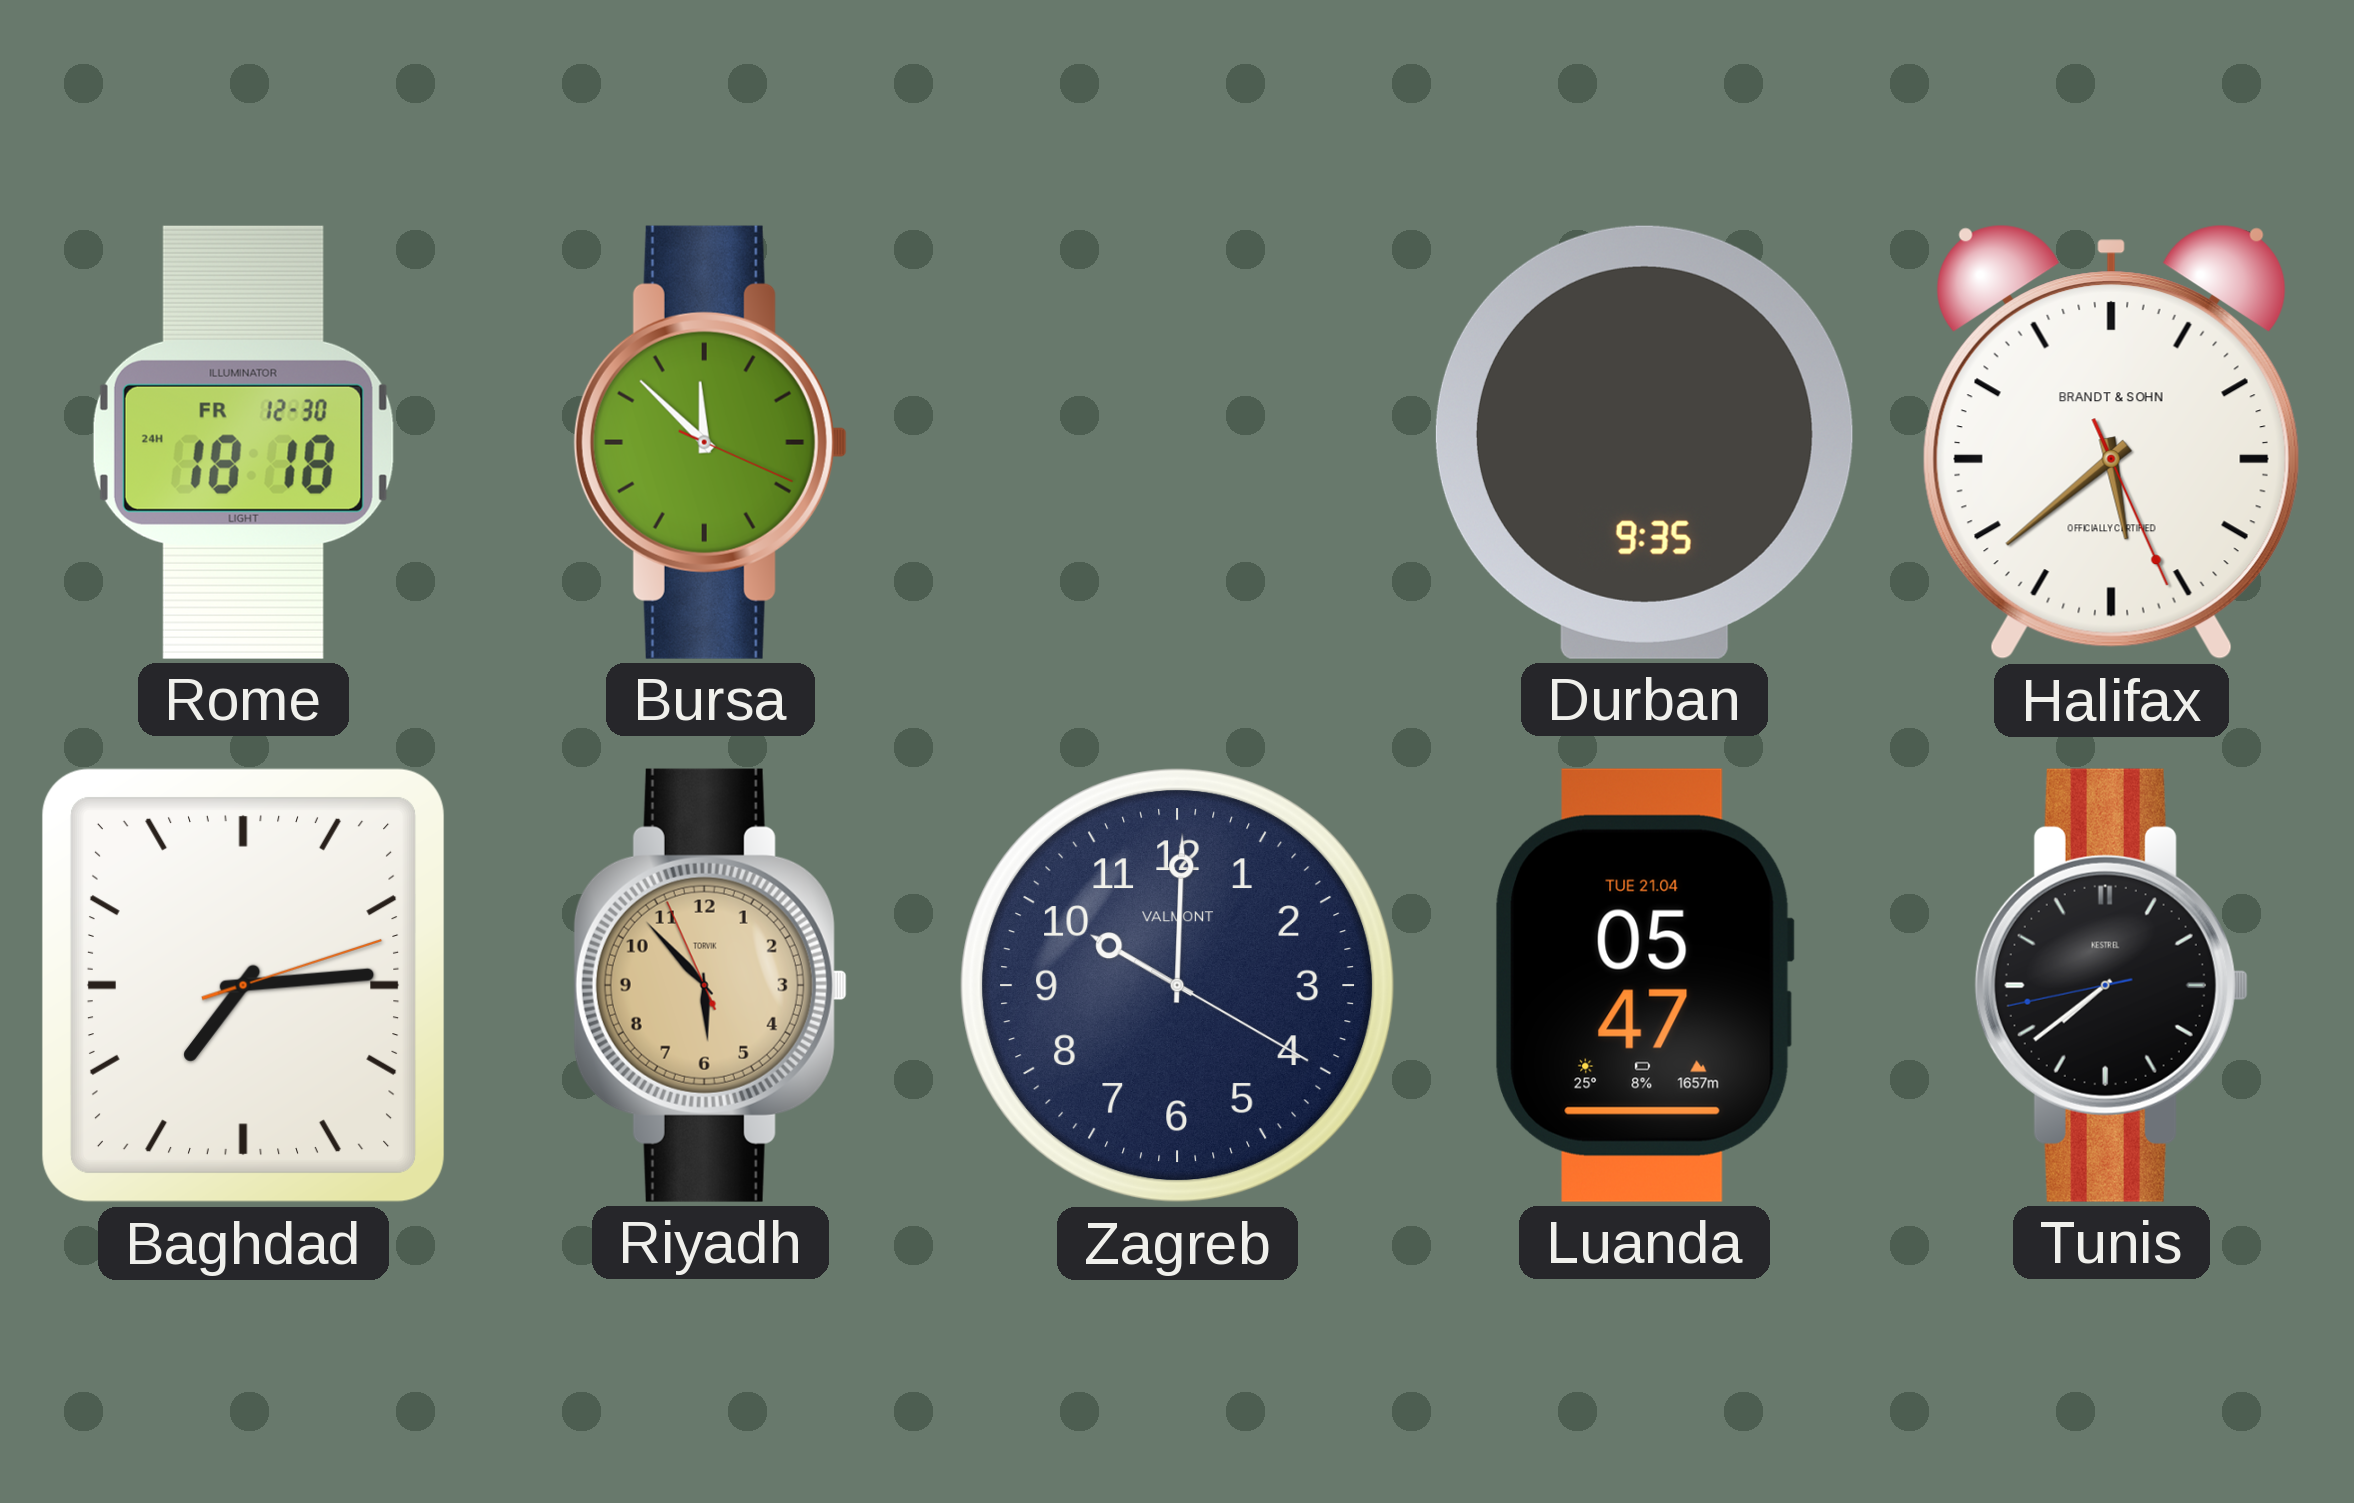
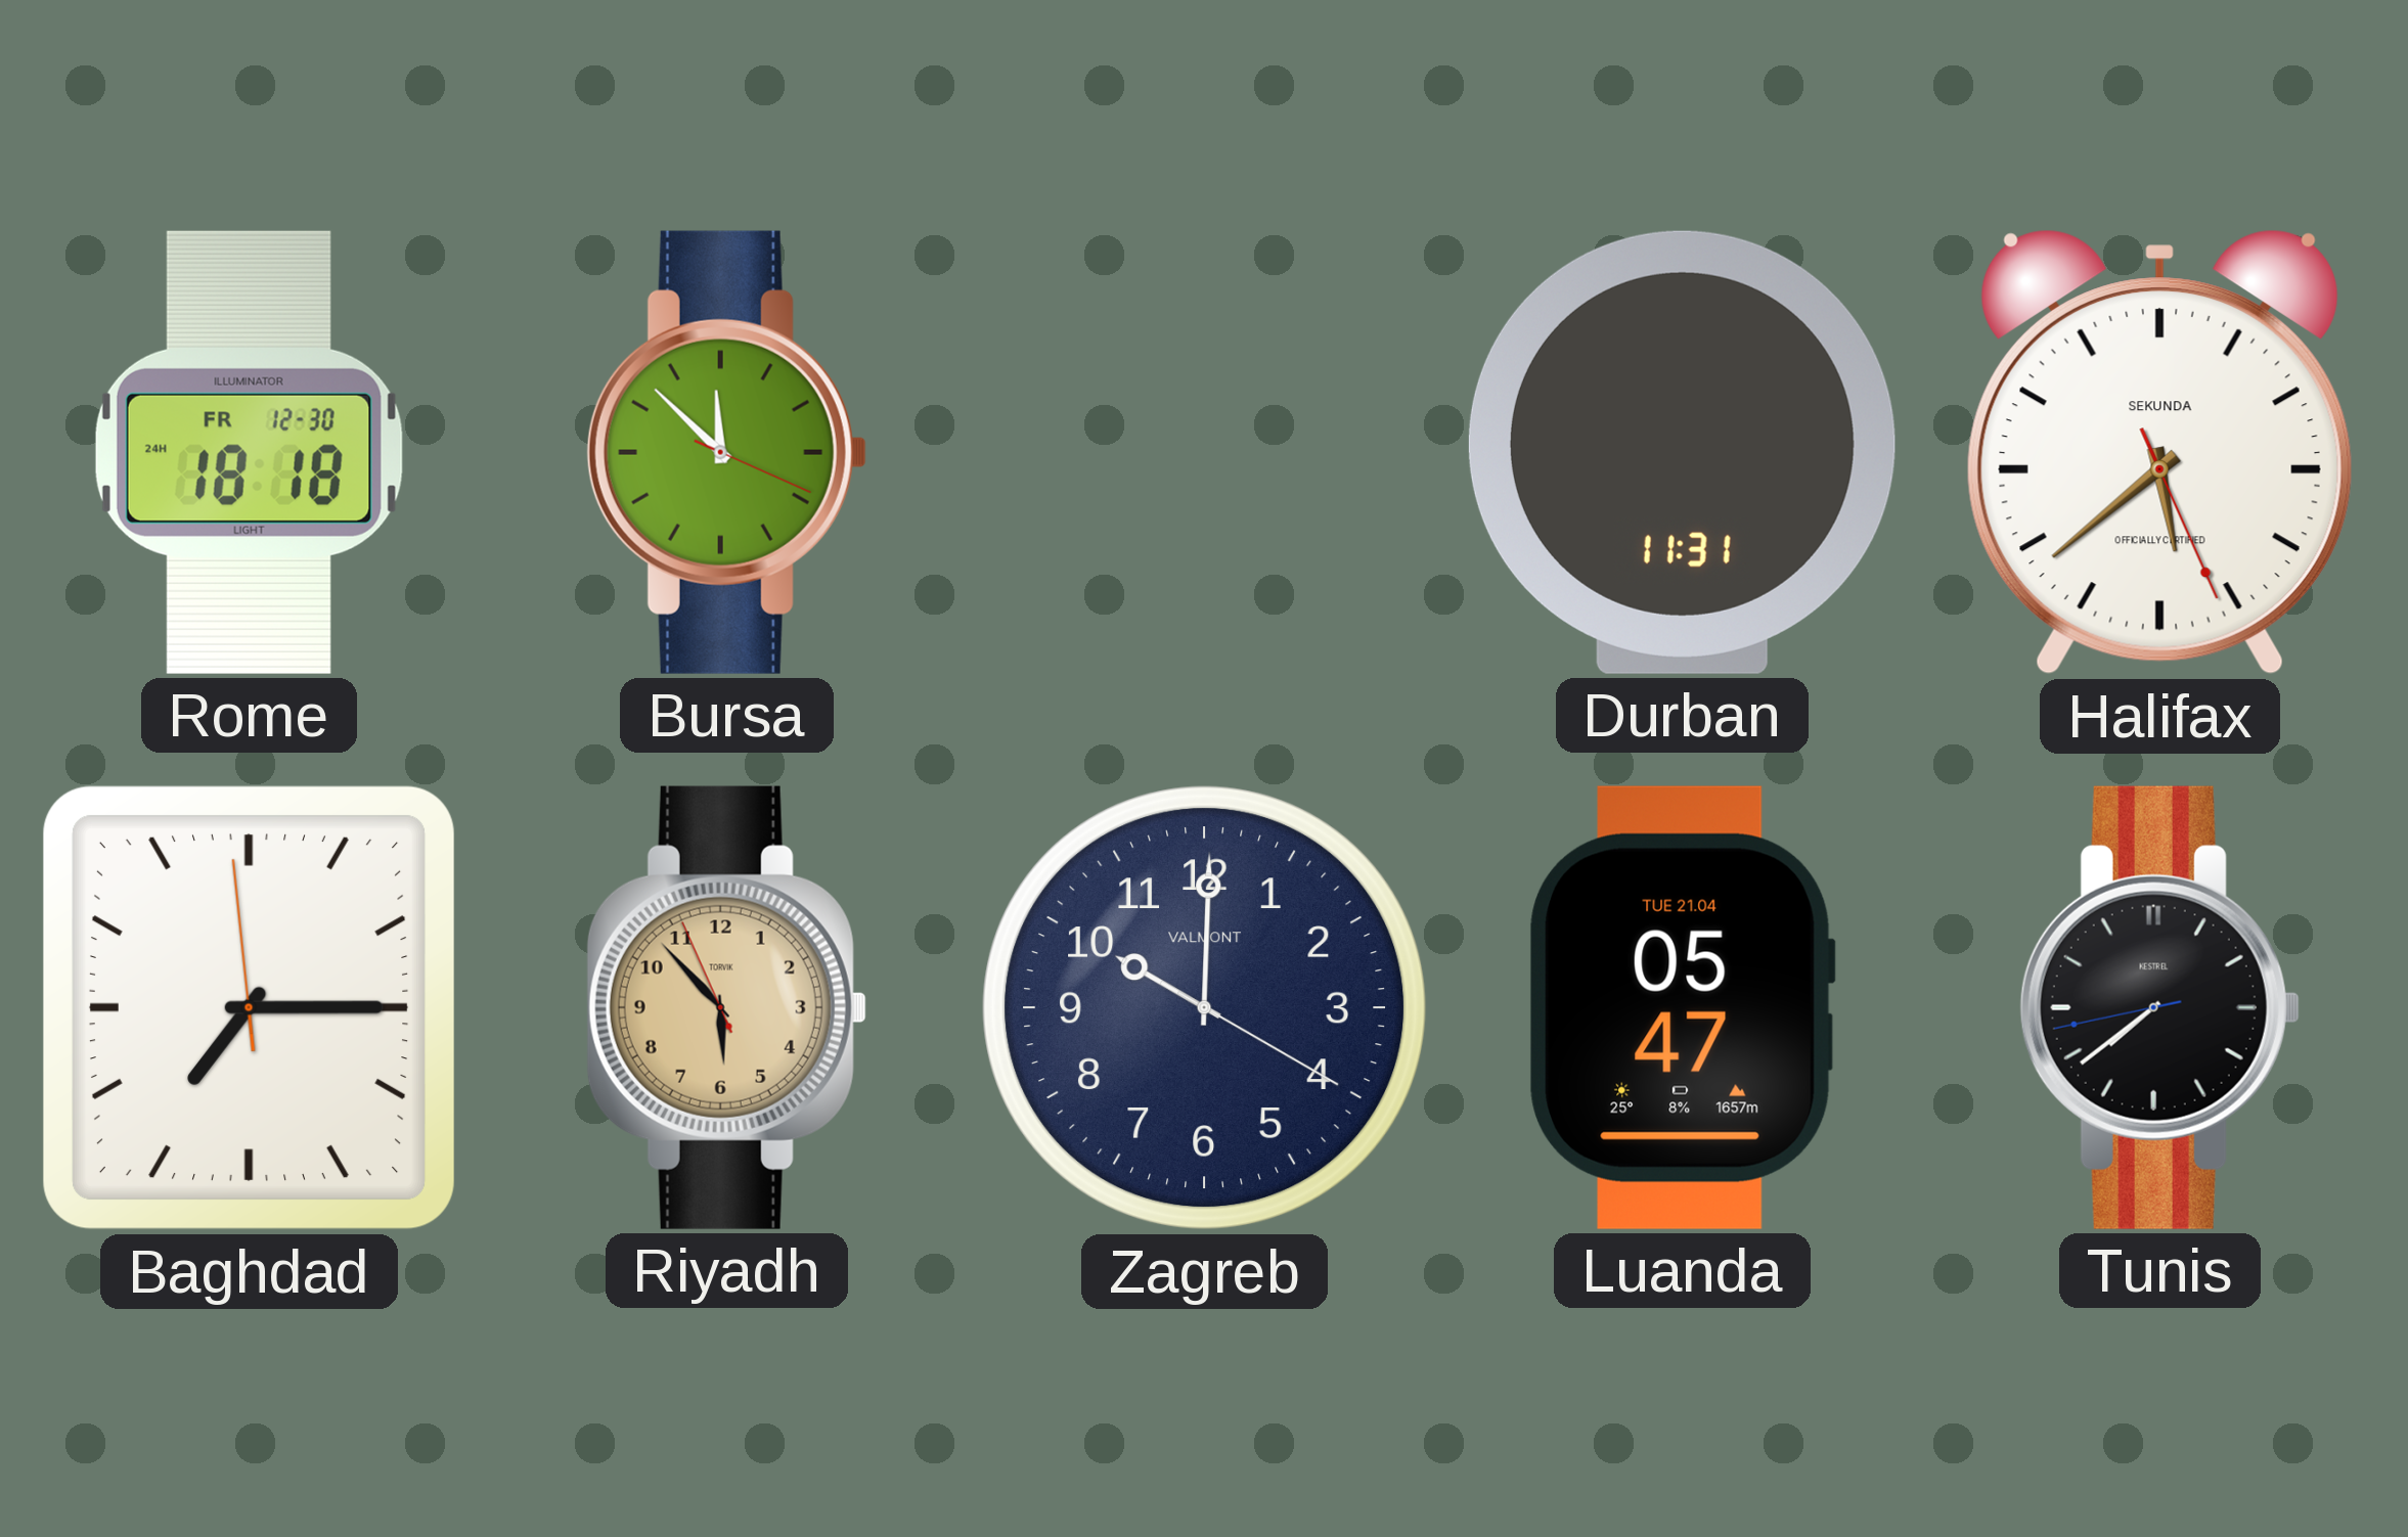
Durban: 9:35 -> 11:31
Halifax brand: BRANDT & SOHN -> SEKUNDA
Baghdad: 7:14:12 -> 7:14:59
